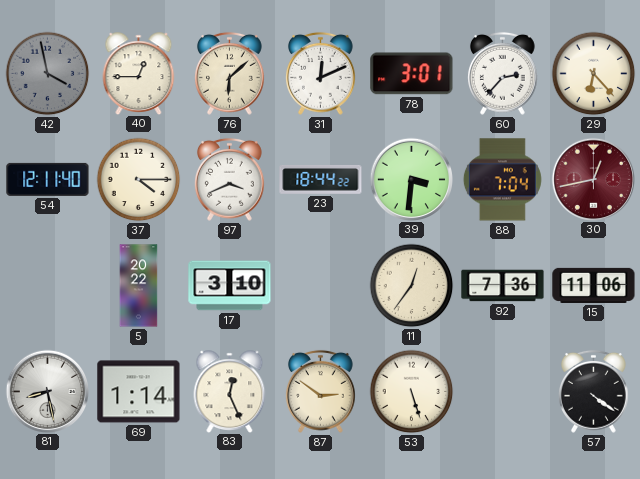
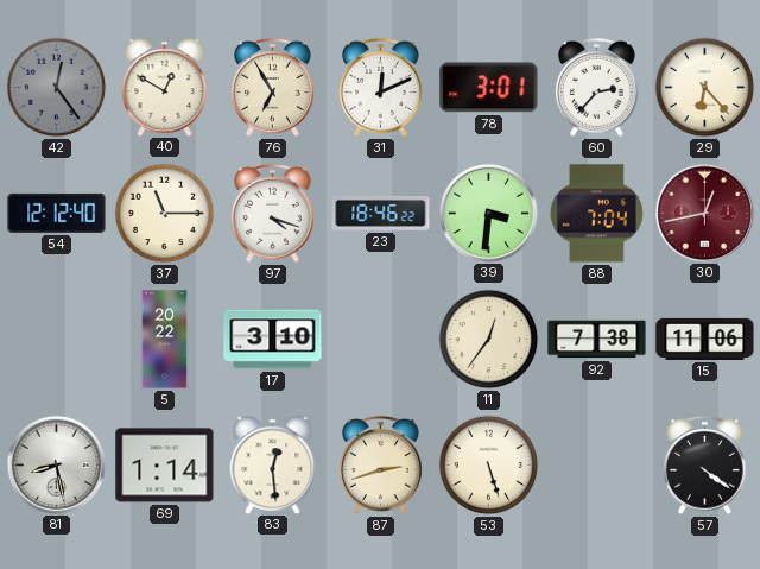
42: 3:58 -> 12:24
40: 12:45 -> 12:50
76: 6:08 -> 6:55
54: 12:11 -> 12:12
37: 4:15 -> 11:15
97: 3:41 -> 4:18
23: 18:44 -> 18:46
92: 7:36 -> 7:38
83: 12:26 -> 12:29
87: 2:51 -> 2:42
